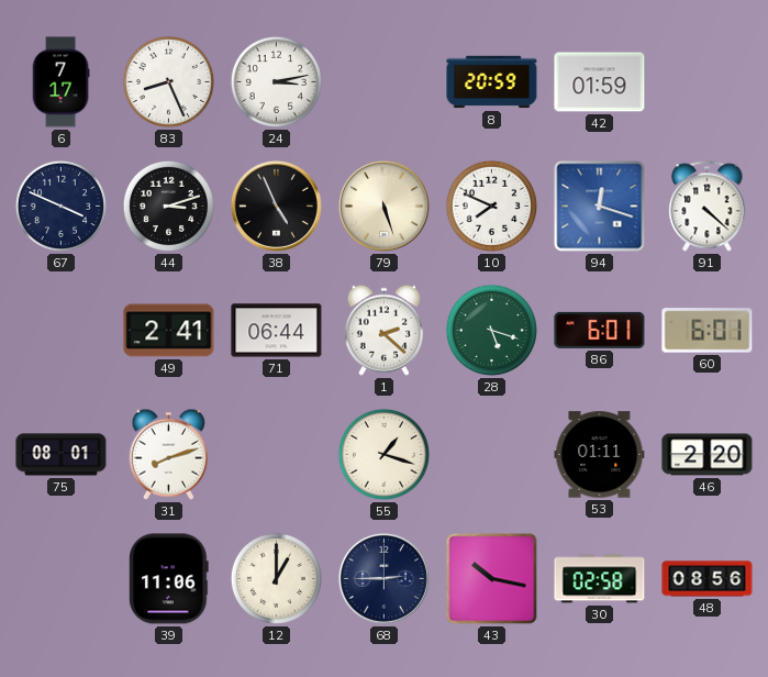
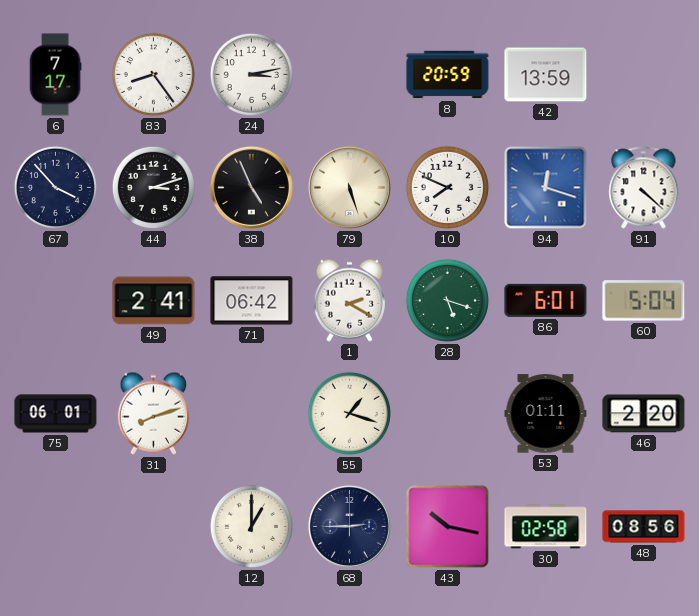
83: 8:26 -> 8:24
42: 01:59 -> 13:59
67: 3:49 -> 3:53
71: 06:44 -> 06:42
1: 2:22 -> 2:20
60: 6:01 -> 5:04
75: 08:01 -> 06:01
39: 11:06 -> none
